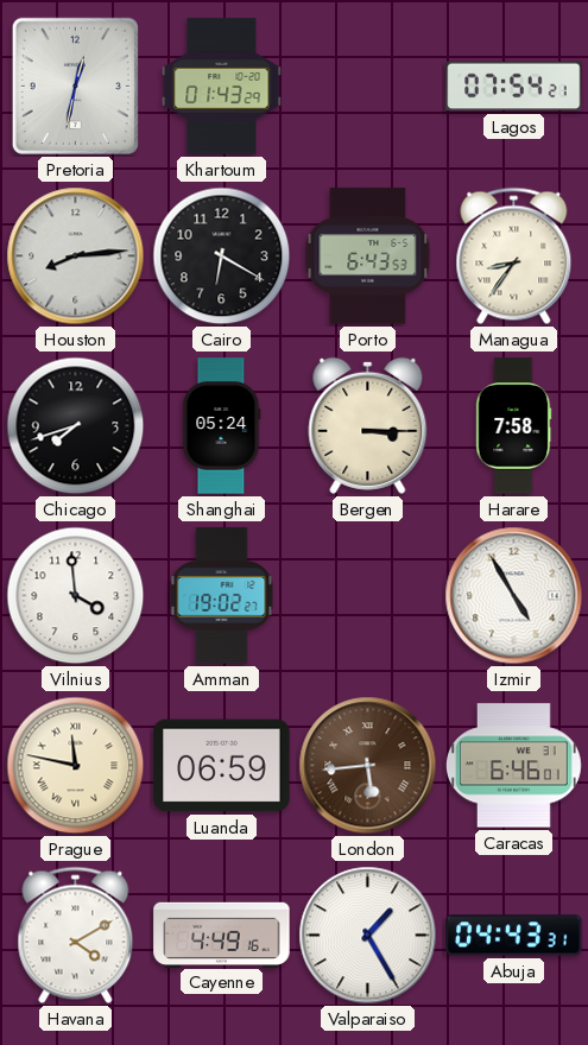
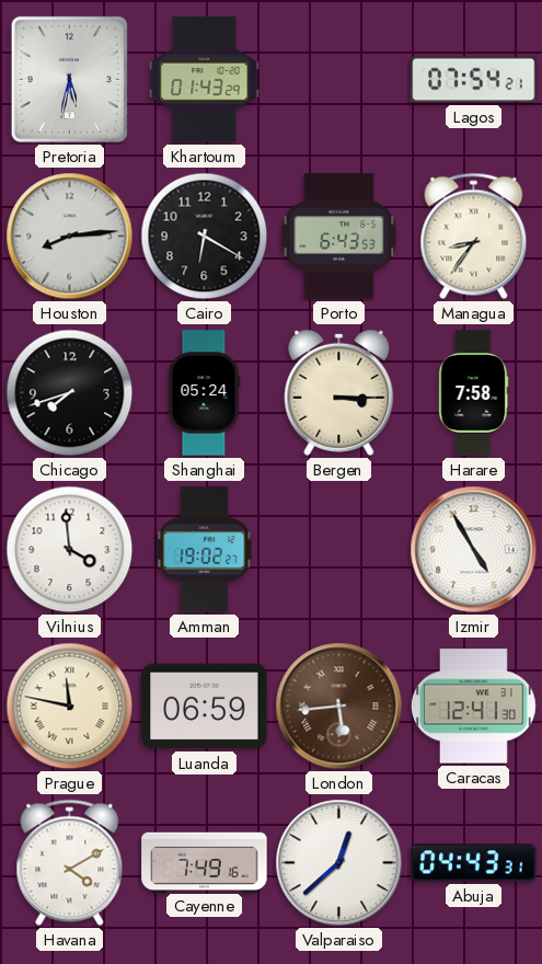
Pretoria: 12:32 -> 5:32
Caracas: 6:46 -> 12:41
Cayenne: 4:49 -> 7:49
Valparaiso: 1:25 -> 12:38
